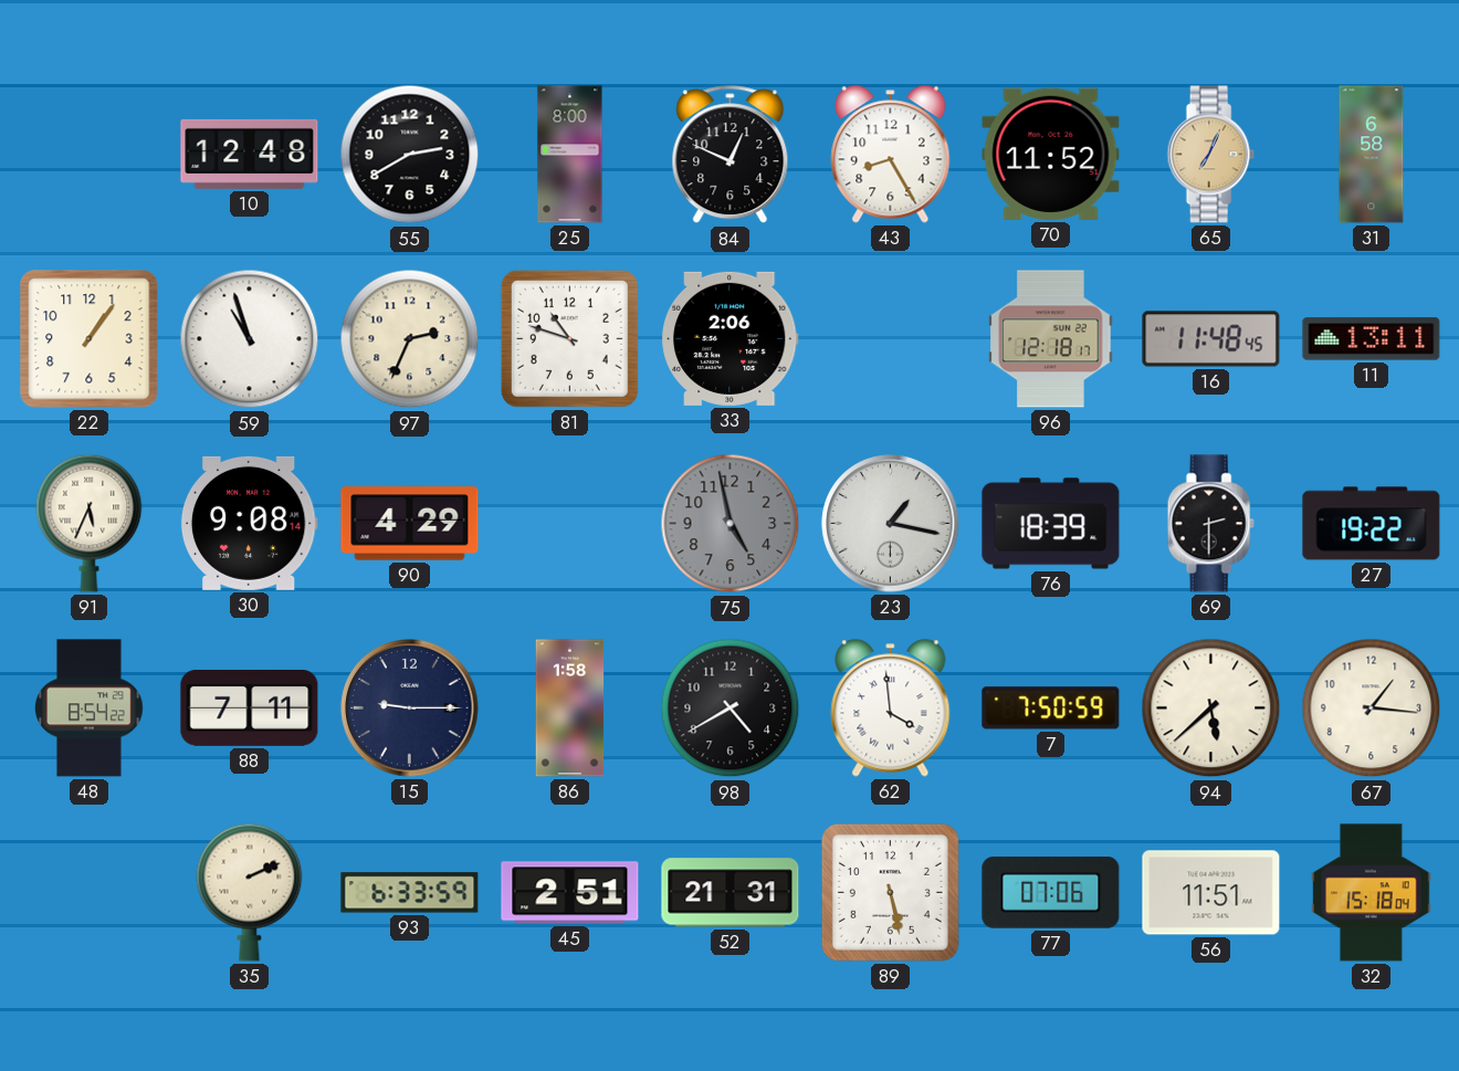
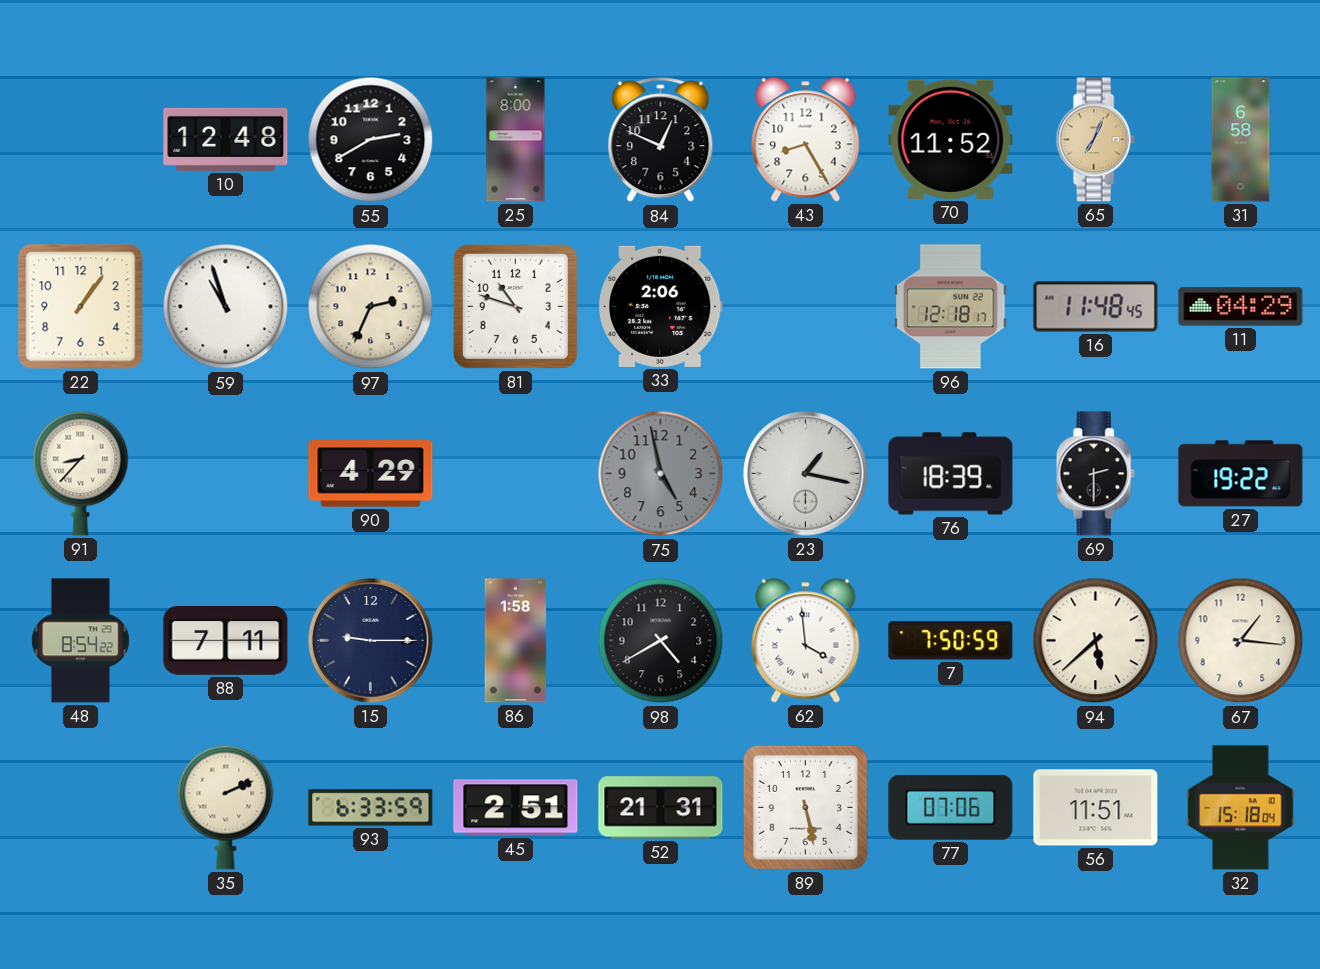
11: 13:11 -> 04:29
91: 5:34 -> 8:37
30: 9:08 -> none
